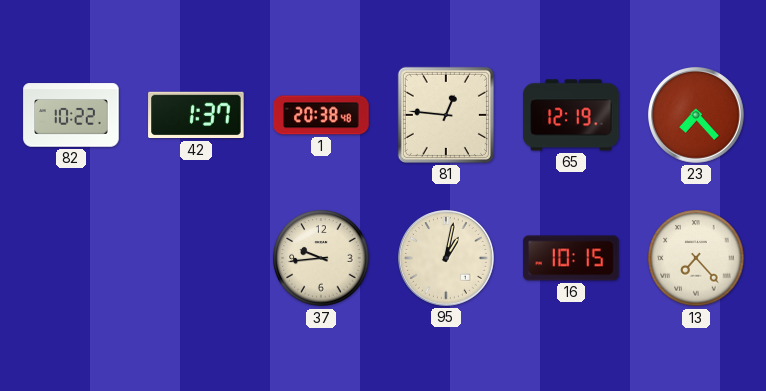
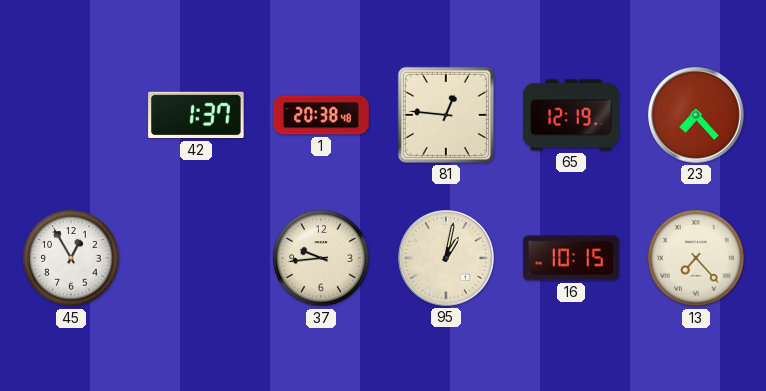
82: 10:22 -> none
45: none -> 12:55
